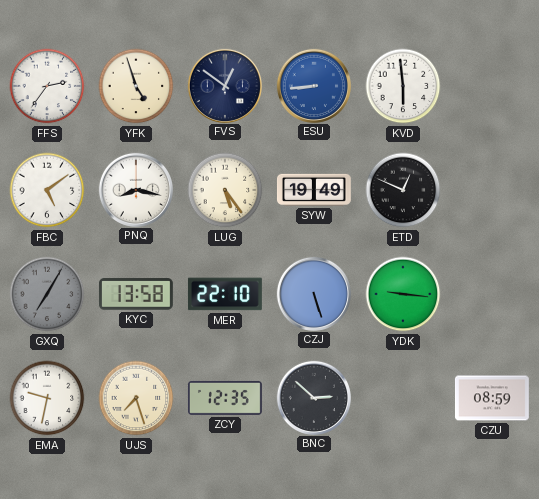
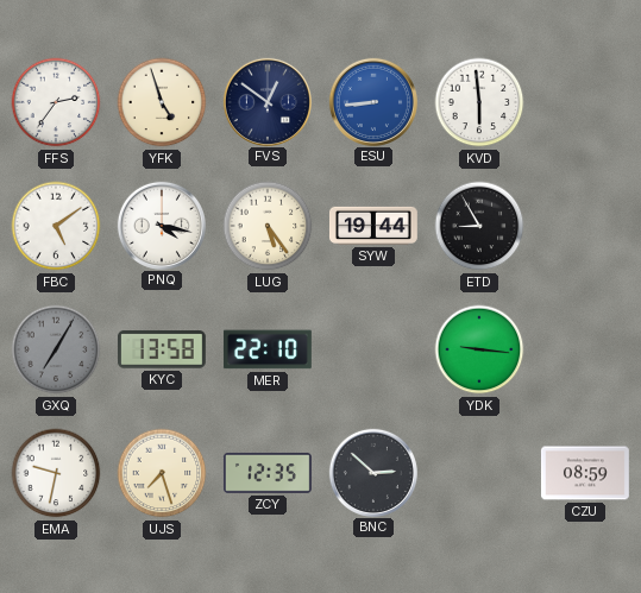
PNQ: 8:17 -> 4:17
SYW: 19:49 -> 19:44
ETD: 12:49 -> 8:55
CZJ: 5:27 -> none
